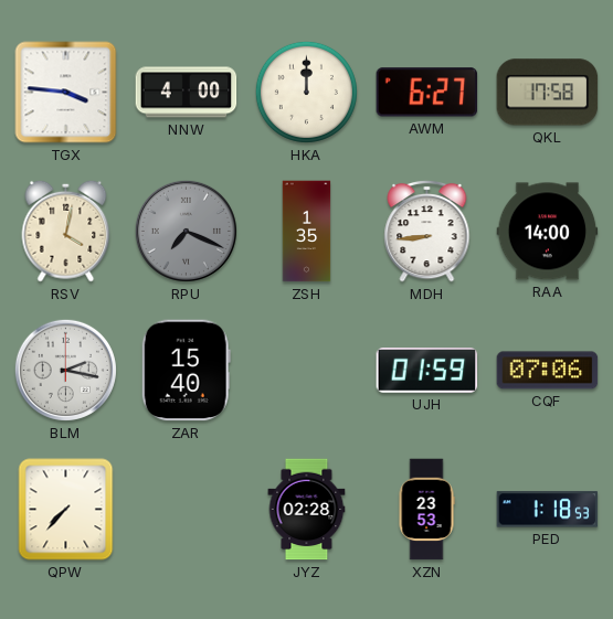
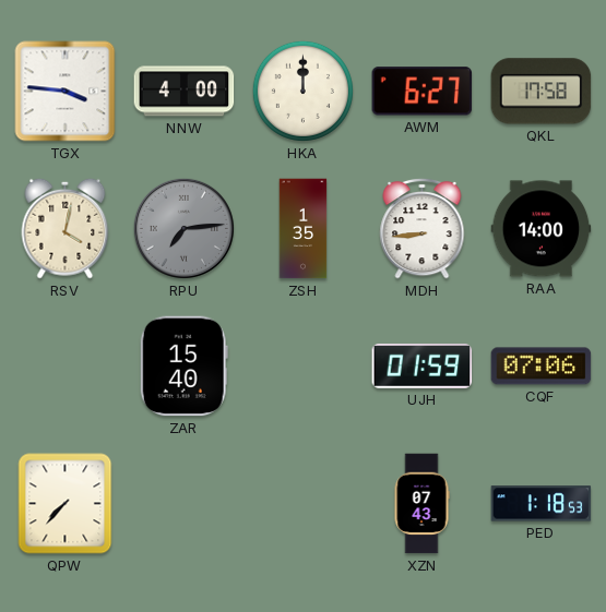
RPU: 7:19 -> 7:14
BLM: 2:17 -> none
JYZ: 02:28 -> none
XZN: 23:53 -> 07:43
